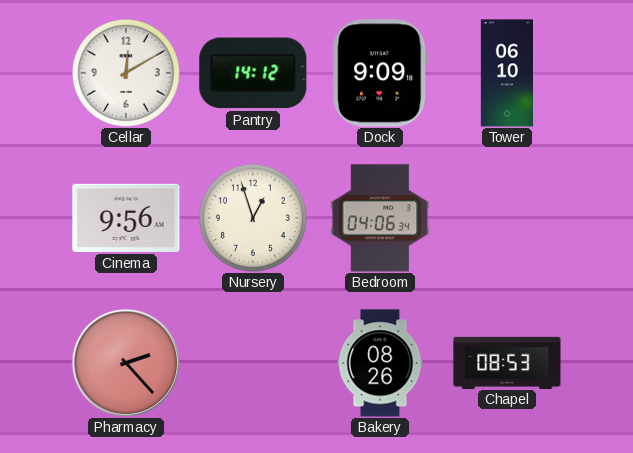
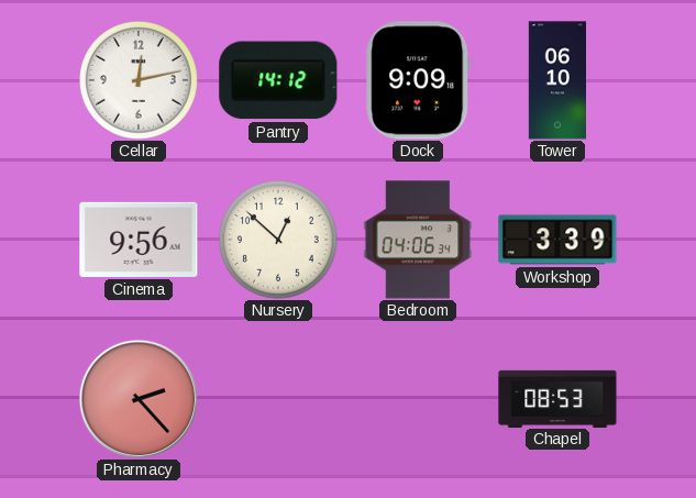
Cellar: 12:10 -> 12:13
Nursery: 12:57 -> 12:52
Workshop: none -> 3:39
Bakery: 08:26 -> none
